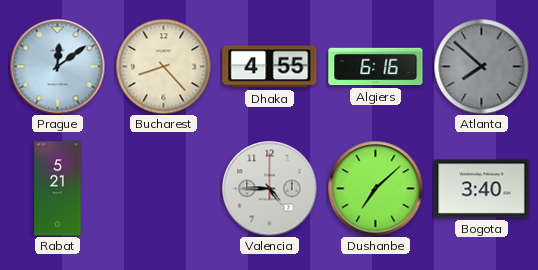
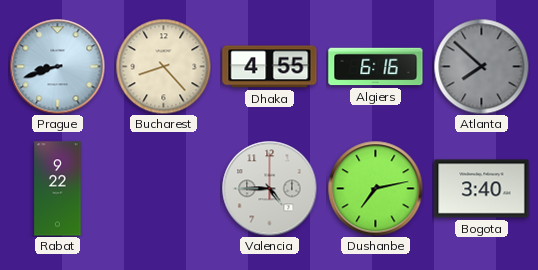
Prague: 12:09 -> 8:42
Rabat: 5:21 -> 9:22
Dushanbe: 7:08 -> 7:13
